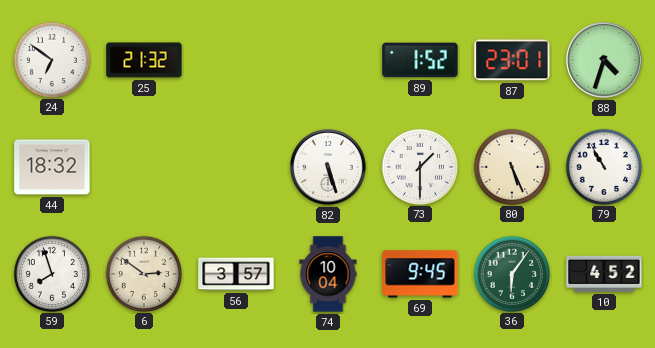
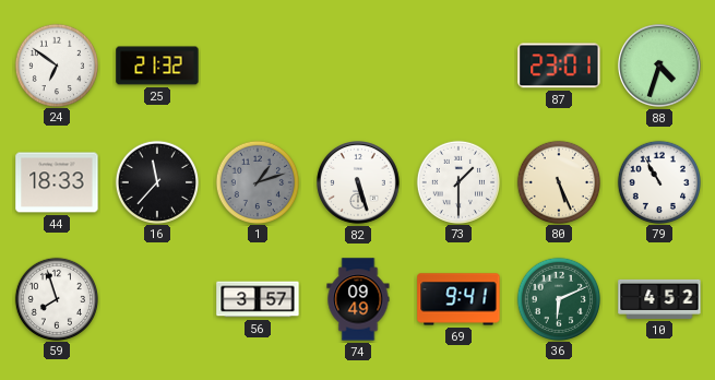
89: 1:52 -> none
44: 18:32 -> 18:33
16: none -> 11:37
1: none -> 1:12
6: 2:51 -> none
74: 10:04 -> 09:49
69: 9:45 -> 9:41
36: 6:06 -> 6:11
